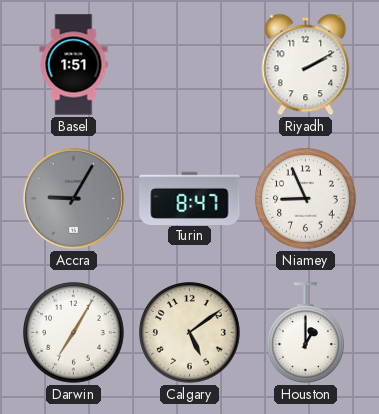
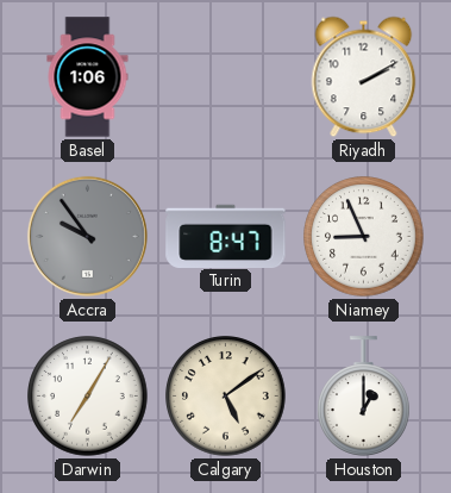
Basel: 1:51 -> 1:06
Accra: 9:05 -> 9:54
